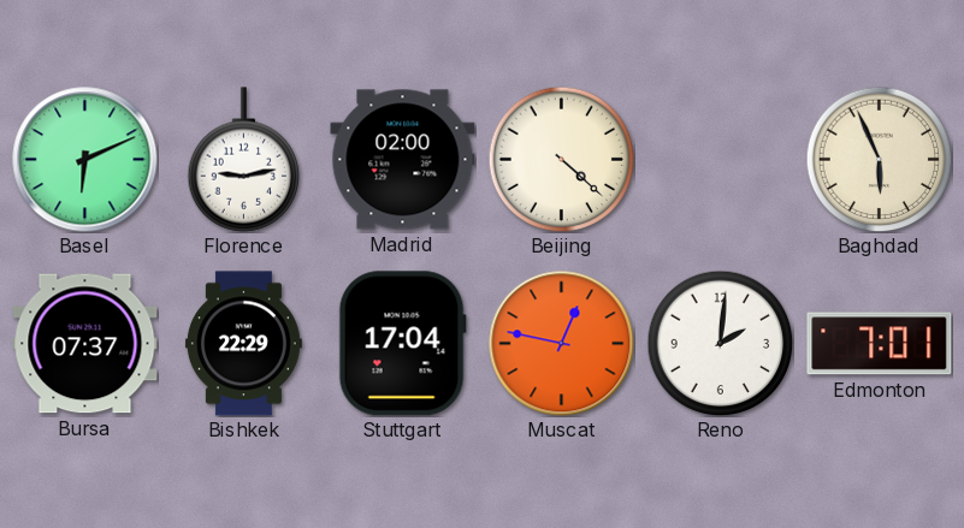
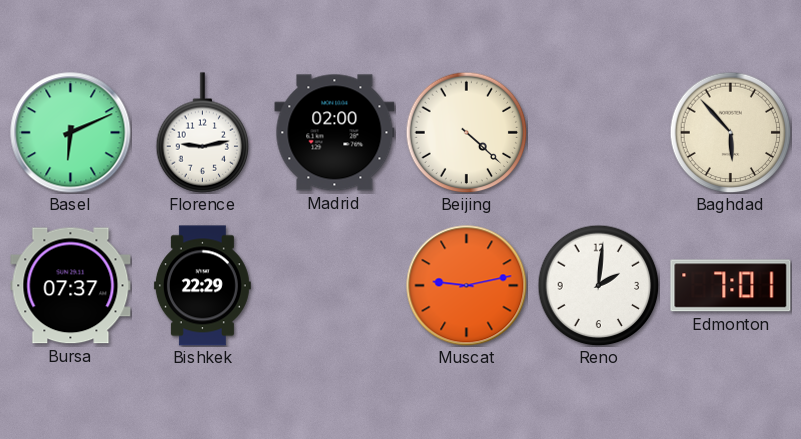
Baghdad: 5:56 -> 5:53
Stuttgart: 17:04 -> none
Muscat: 12:47 -> 9:13
